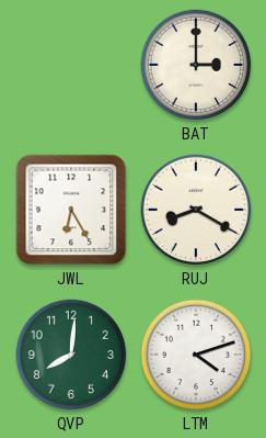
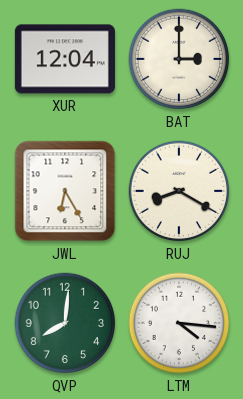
XUR: none -> 12:04
LTM: 4:12 -> 4:16
